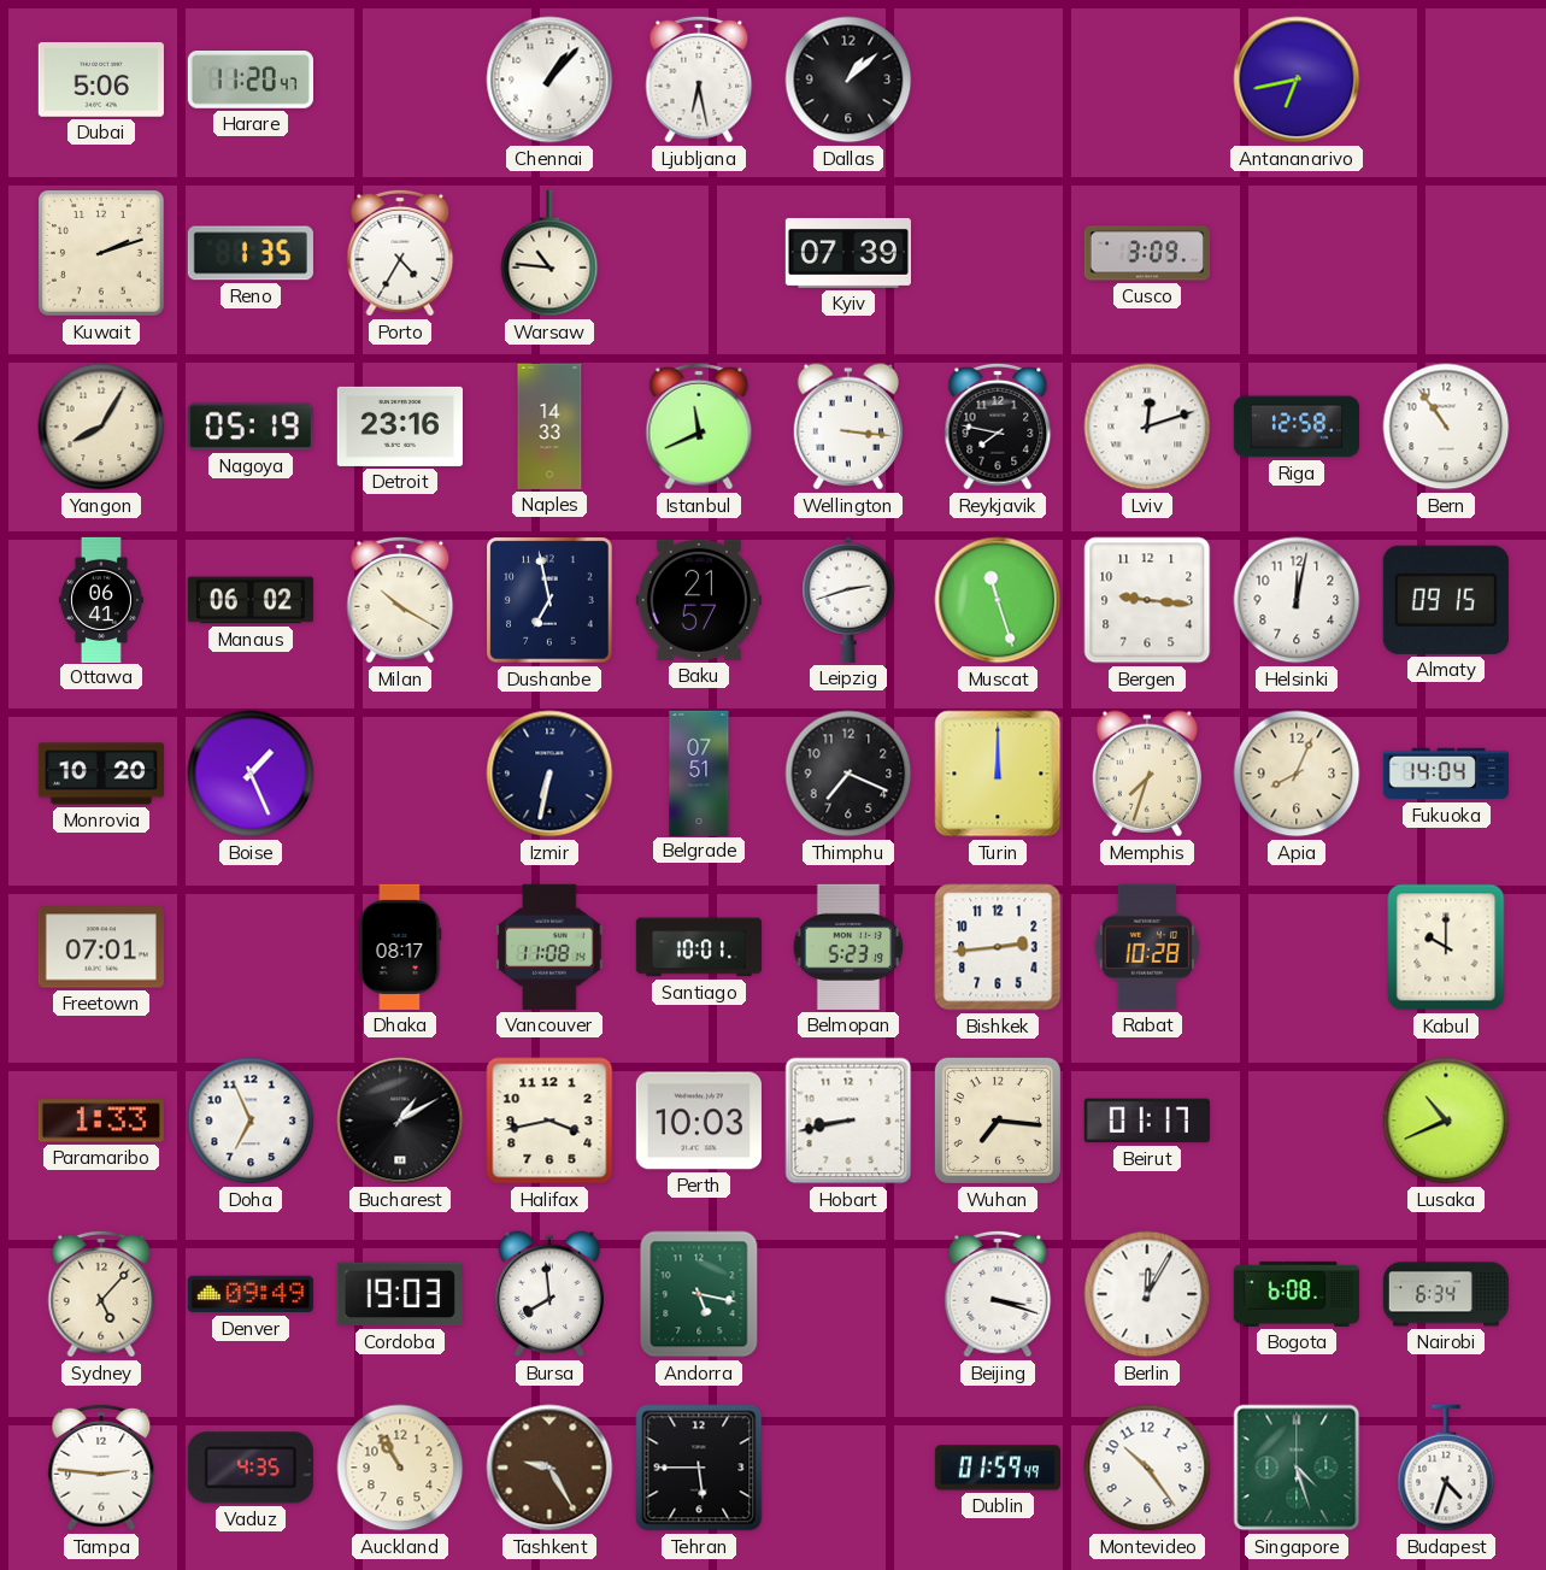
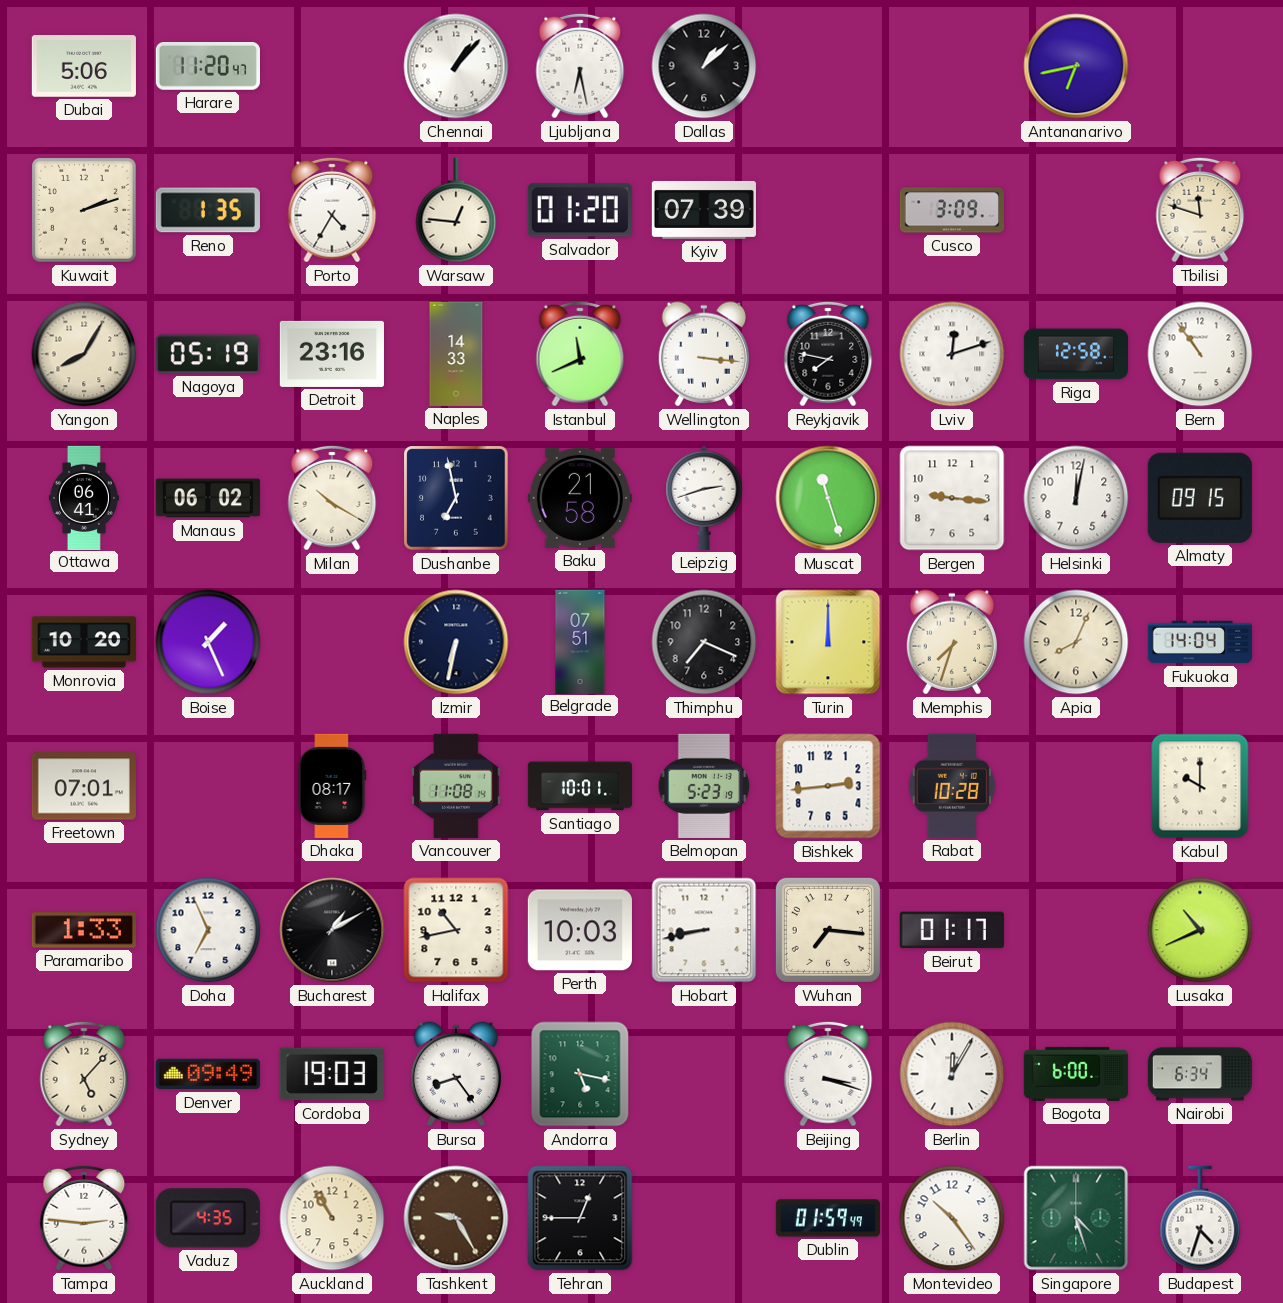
Warsaw: 10:46 -> 12:46
Salvador: none -> 01:20
Tbilisi: none -> 11:48
Baku: 21:57 -> 21:58
Halifax: 3:43 -> 10:43
Bursa: 7:59 -> 8:24
Bogota: 6:08 -> 6:00
Tehran: 5:45 -> 12:45
